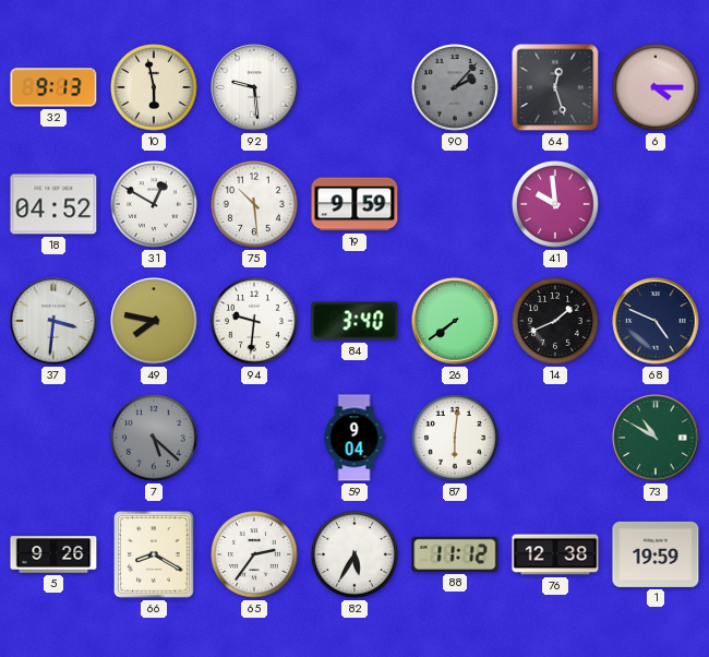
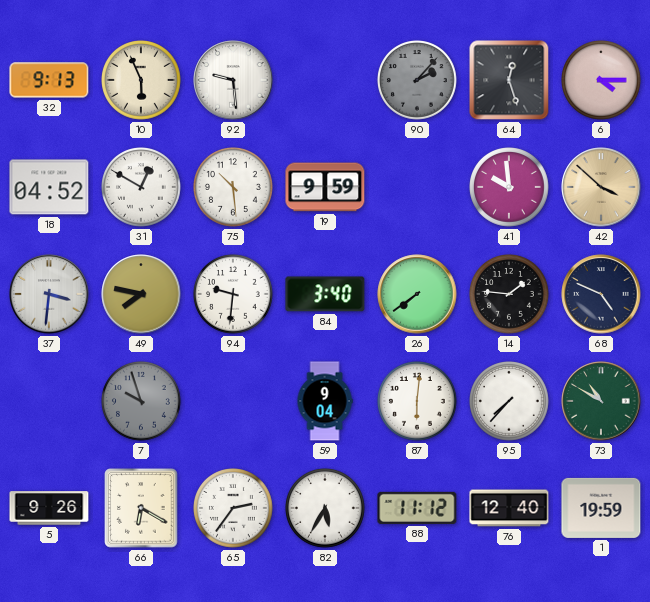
10: 5:58 -> 5:56
42: none -> 3:52
14: 1:41 -> 1:46
7: 5:22 -> 9:57
95: none -> 7:37
66: 8:20 -> 6:20
76: 12:38 -> 12:40
